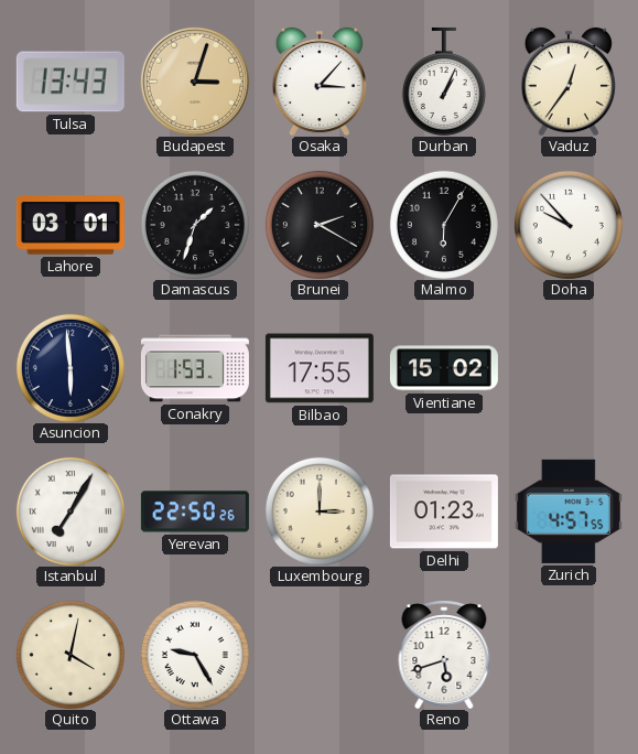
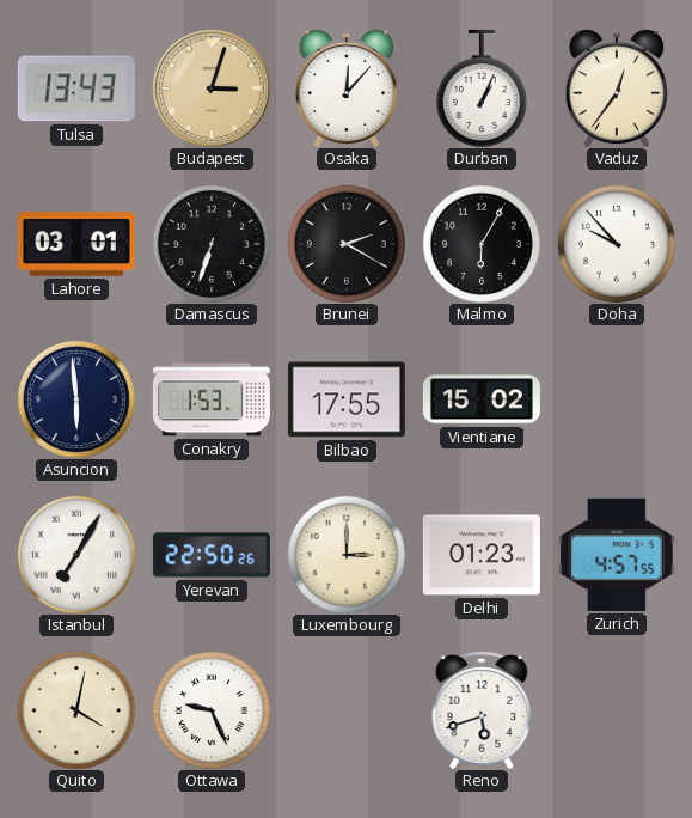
Osaka: 3:07 -> 12:07
Damascus: 1:33 -> 6:33
Ottawa: 9:25 -> 9:26
